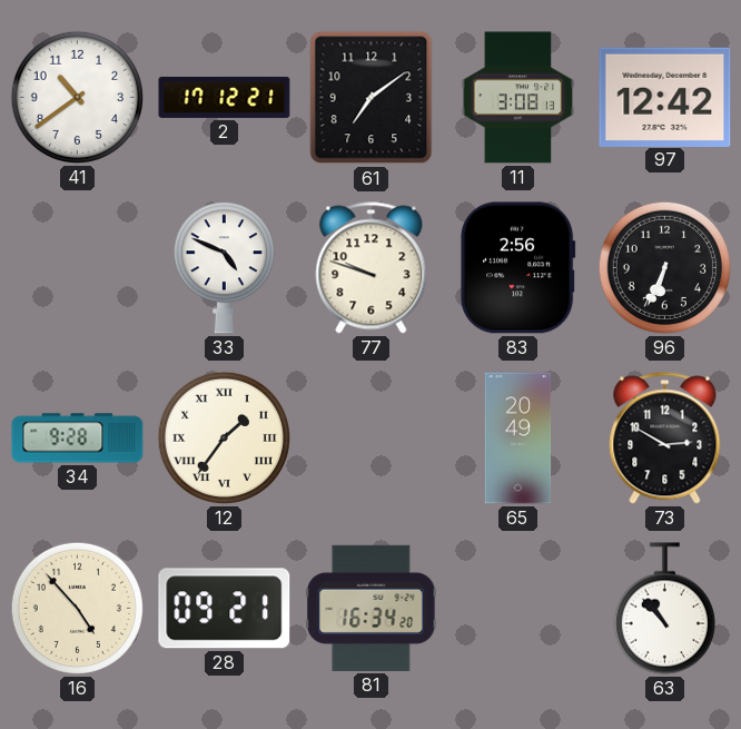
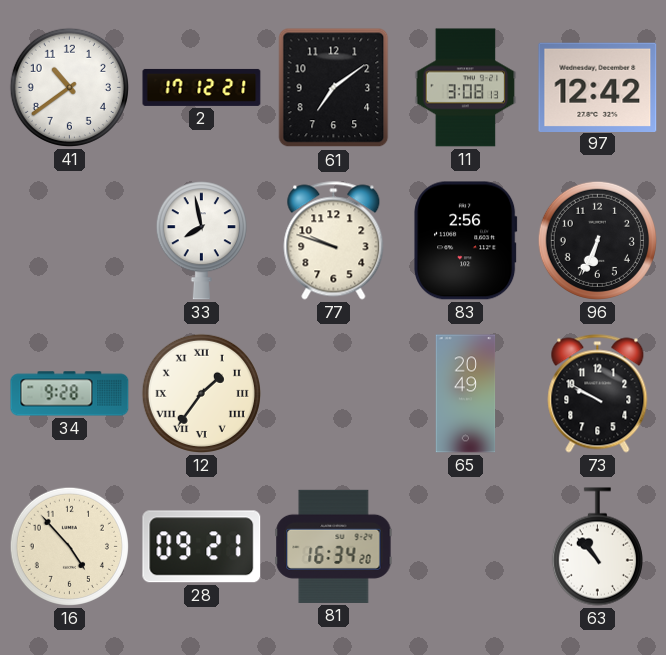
33: 4:49 -> 7:58
73: 2:50 -> 9:50
